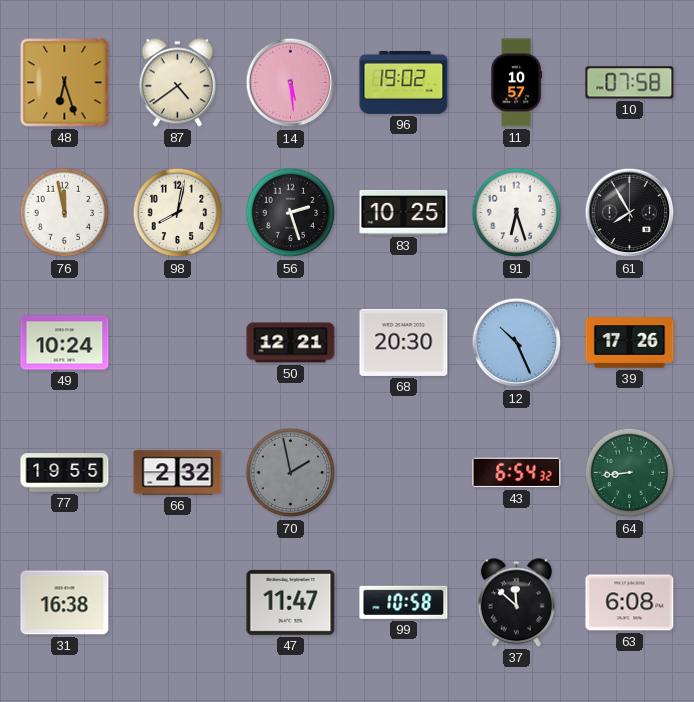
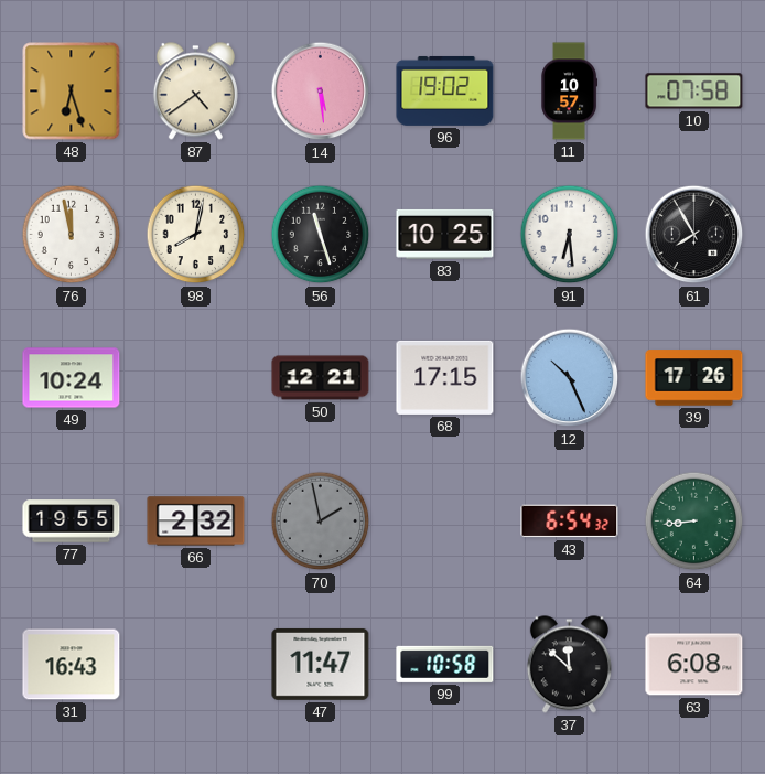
56: 2:27 -> 11:27
91: 6:27 -> 6:29
68: 20:30 -> 17:15
31: 16:38 -> 16:43
